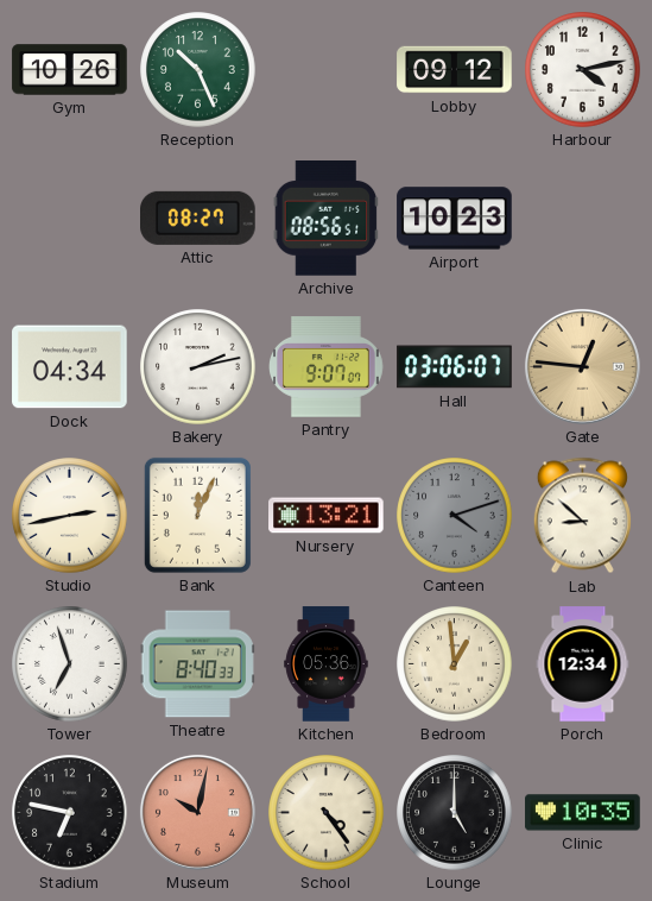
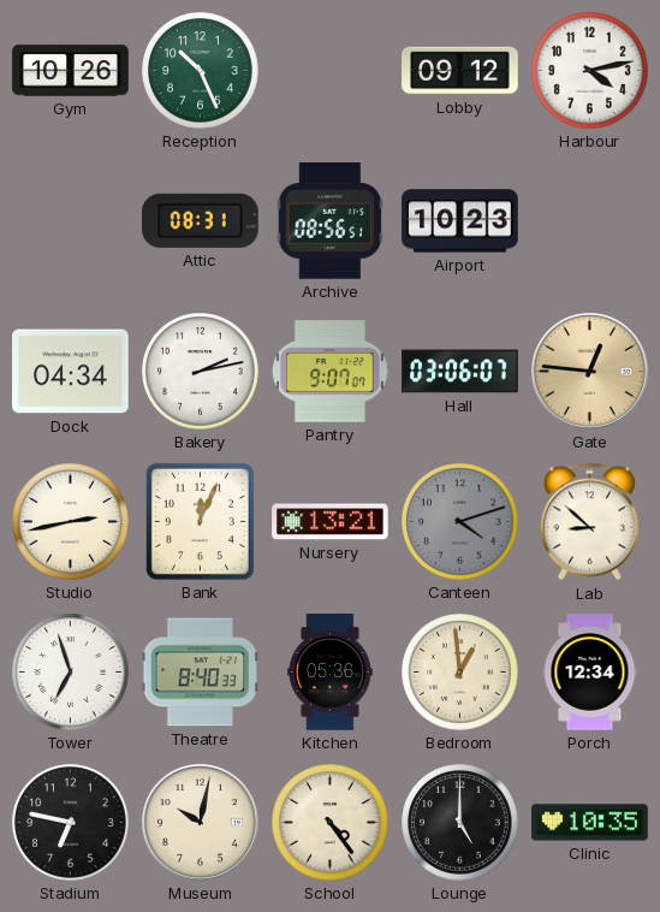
Attic: 08:27 -> 08:31
Museum dial: salmon -> cream
